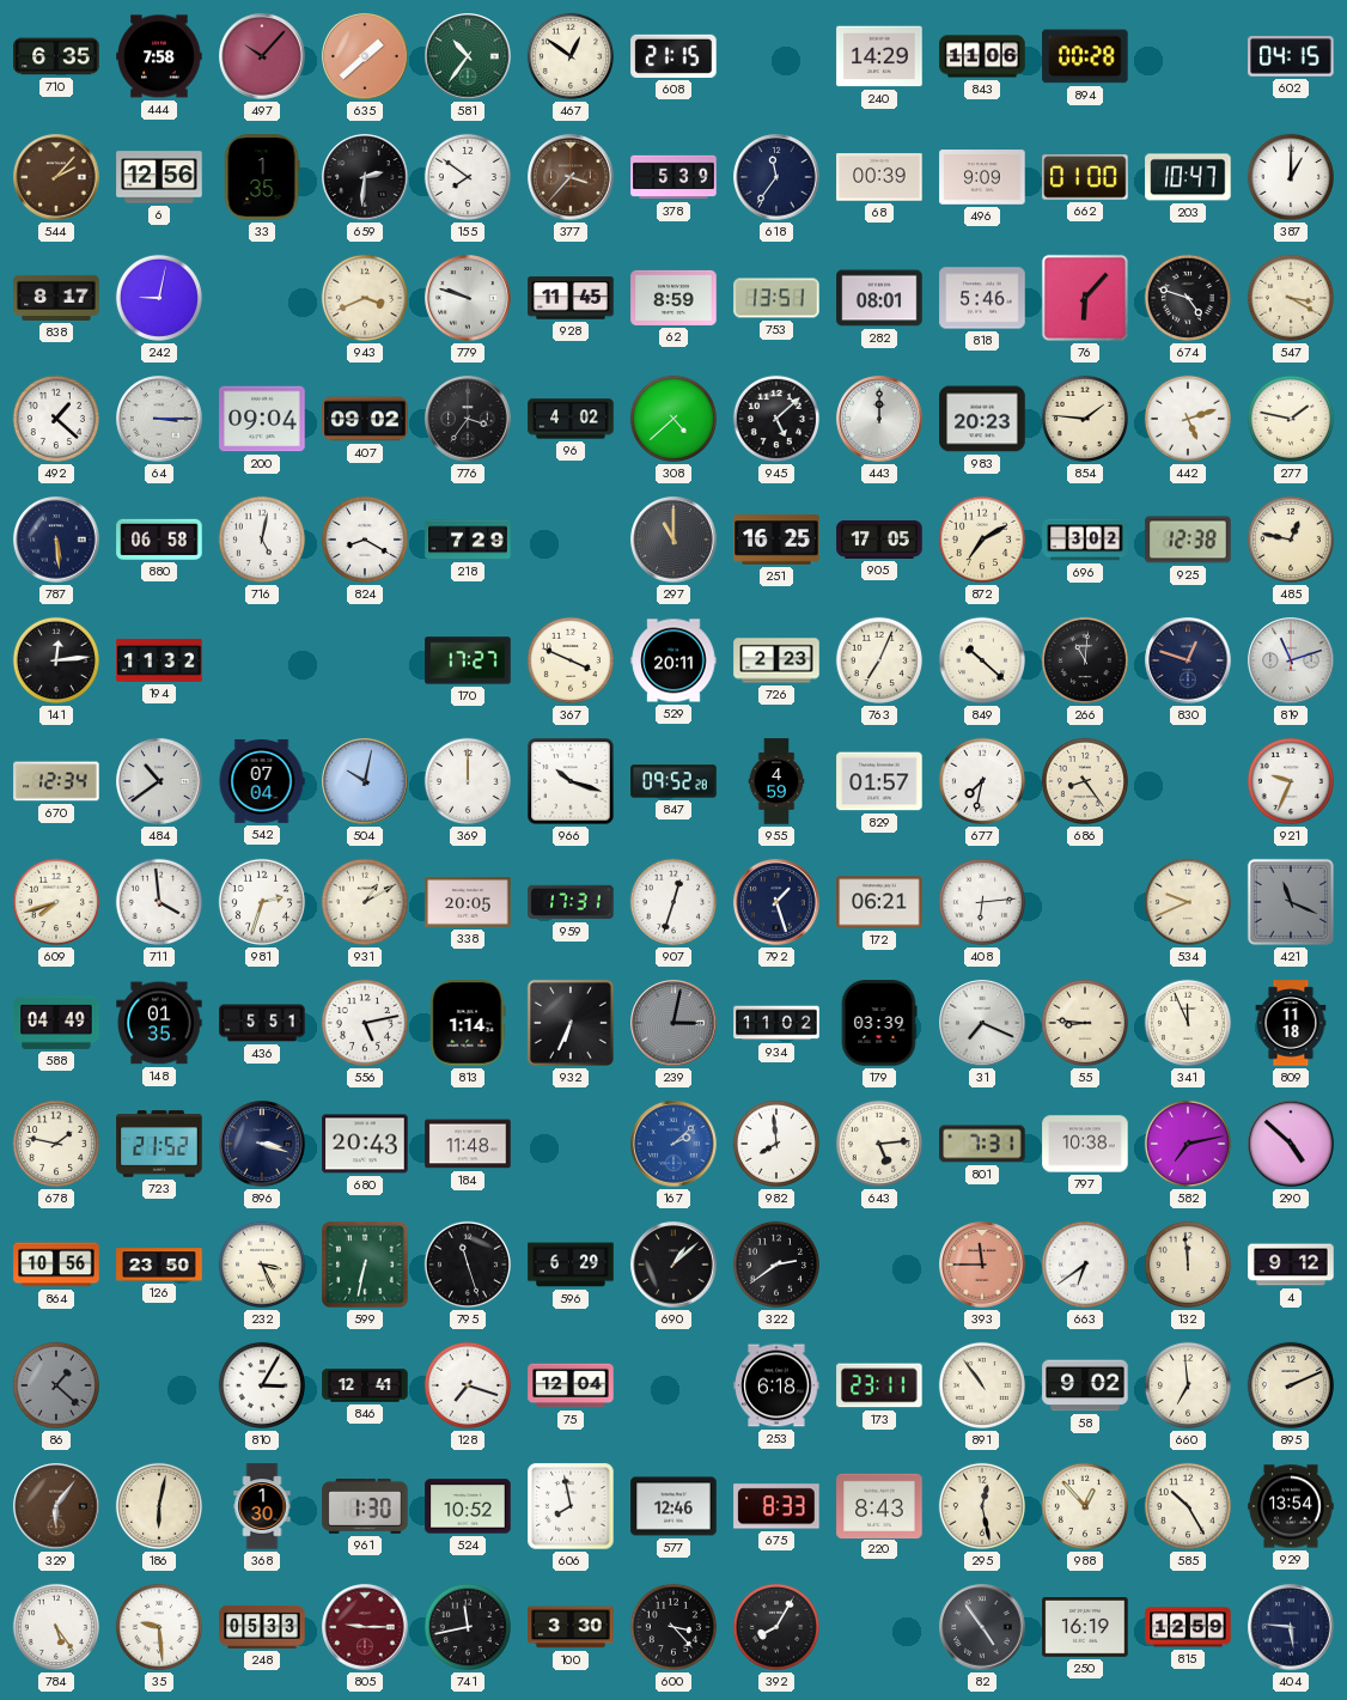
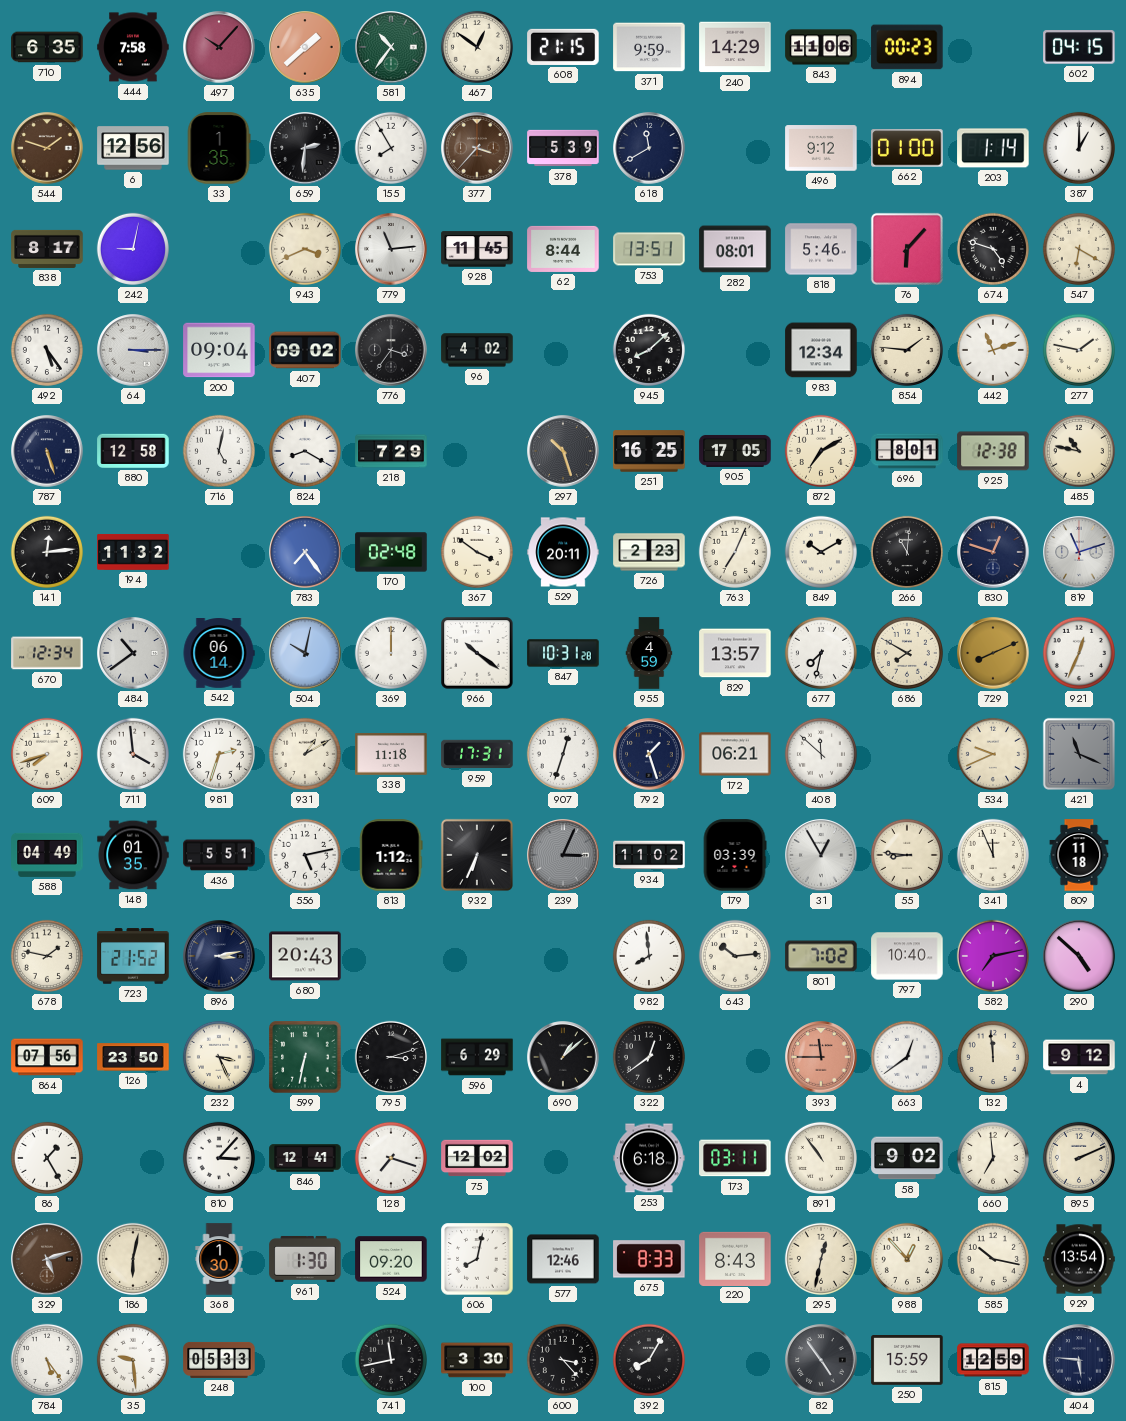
371: none -> 9:59
894: 00:28 -> 00:23
544: 2:07 -> 1:48
155: 7:51 -> 7:55
618: 11:36 -> 11:40
68: 00:39 -> none
496: 9:09 -> 9:12
203: 10:47 -> 1:14
779: 9:48 -> 11:14
62: 8:59 -> 8:44
547: 3:20 -> 6:20
492: 1:22 -> 5:24
308: 4:38 -> none
945: 5:08 -> 8:08
443: 12:00 -> none
983: 20:23 -> 12:34
442: 5:12 -> 11:12
787: 5:29 -> 5:27
880: 06:58 -> 12:58
297: 11:00 -> 10:27
696: 3:02 -> 8:01
485: 12:47 -> 10:47
783: none -> 7:24
170: 17:27 -> 02:48
367: 3:49 -> 3:51
849: 10:22 -> 10:10
542: 07:04 -> 06:14
966: 10:18 -> 10:21
847: 09:52 -> 10:31
829: 01:57 -> 13:57
686: 8:24 -> 7:50
729: none -> 8:11
921: 9:34 -> 12:34
338: 20:05 -> 11:18
408: 6:14 -> 11:52
813: 1:14 -> 1:12
239: 3:02 -> 3:04
31: 7:19 -> 12:55
896: 3:18 -> 3:13
184: 11:48 -> none
167: 2:08 -> none
643: 5:14 -> 10:14
801: 7:31 -> 7:02
797: 10:38 -> 10:40
864: 10:56 -> 07:56
795: 11:27 -> 3:12
322: 2:39 -> 12:39
663: 6:39 -> 12:39
86: 1:22 -> 1:25
86 dial: grey -> white
810: 3:05 -> 3:07
75: 12:04 -> 12:02
173: 23:11 -> 03:11
329: 6:06 -> 5:12
524: 10:52 -> 09:20
606: 7:58 -> 8:02
295: 12:28 -> 12:32
585: 10:25 -> 10:17
805: 9:15 -> none
250: 16:19 -> 15:59
